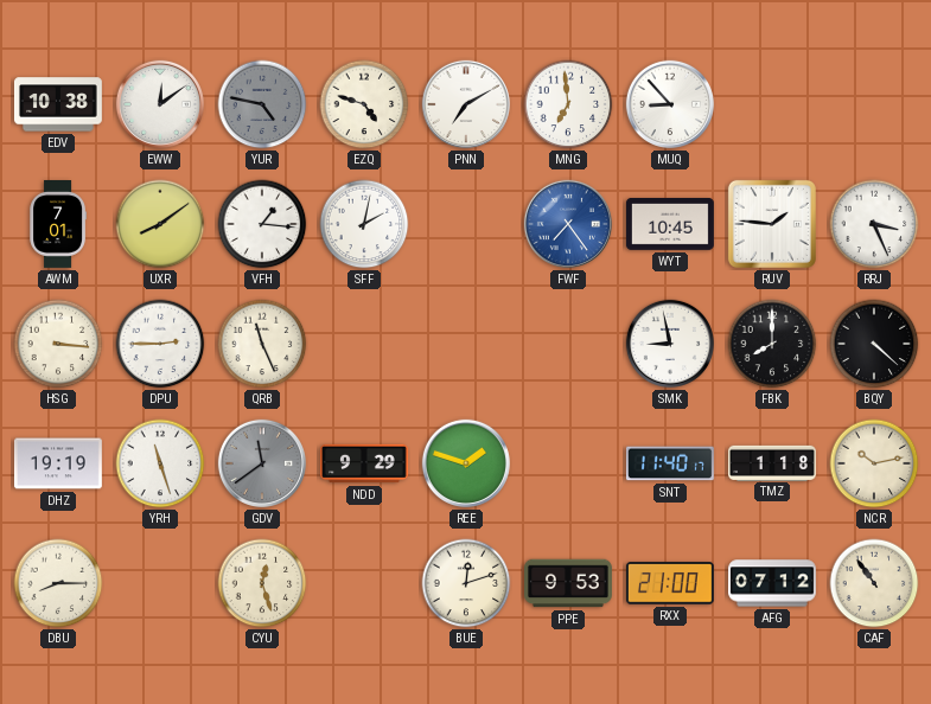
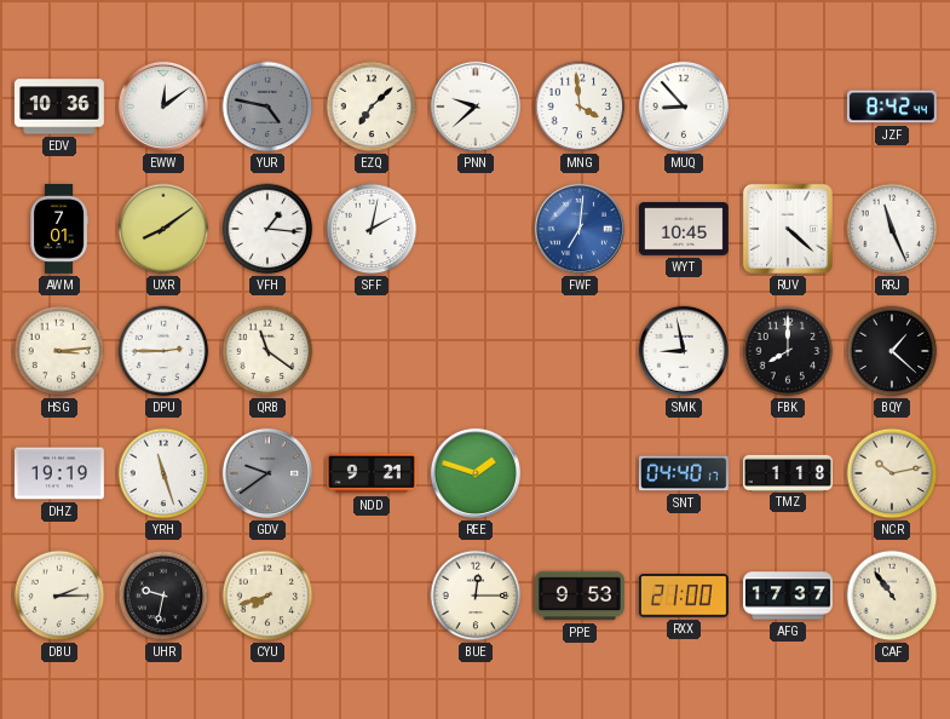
EDV: 10:38 -> 10:36
EZQ: 4:48 -> 7:08
PNN: 7:10 -> 9:38
MNG: 6:59 -> 3:59
JZF: none -> 8:42
FWF: 7:24 -> 7:01
RUV: 1:46 -> 4:22
RRJ: 3:26 -> 11:26
HSG: 3:16 -> 3:14
QRB: 11:26 -> 11:21
BQY: 4:22 -> 1:22
GDV: 11:39 -> 9:39
NDD: 9:29 -> 9:21
SNT: 11:40 -> 04:40
DBU: 8:15 -> 2:15
UHR: none -> 9:32
CYU: 12:27 -> 7:42
BUE: 12:12 -> 12:15
AFG: 07:12 -> 17:37
